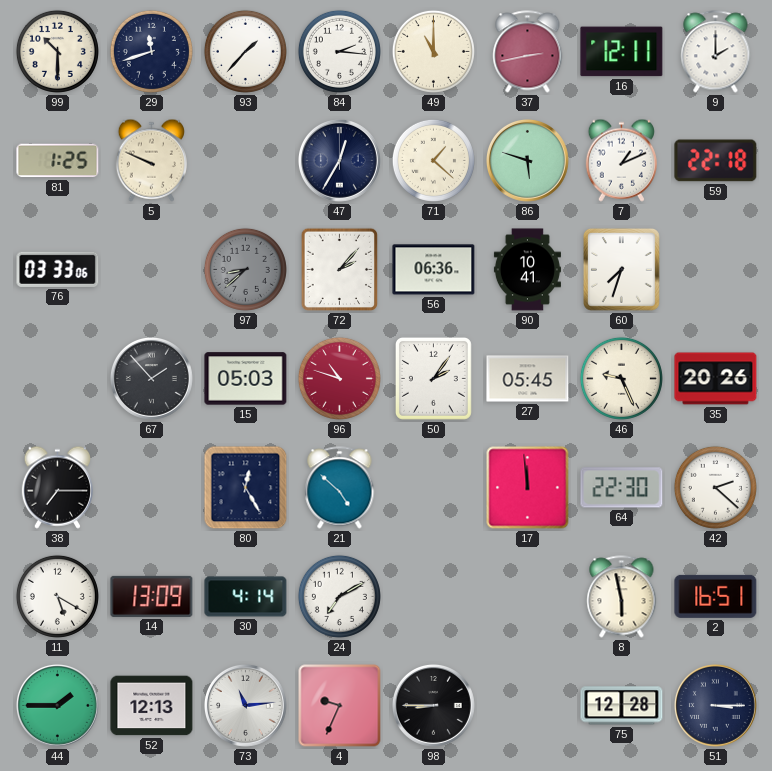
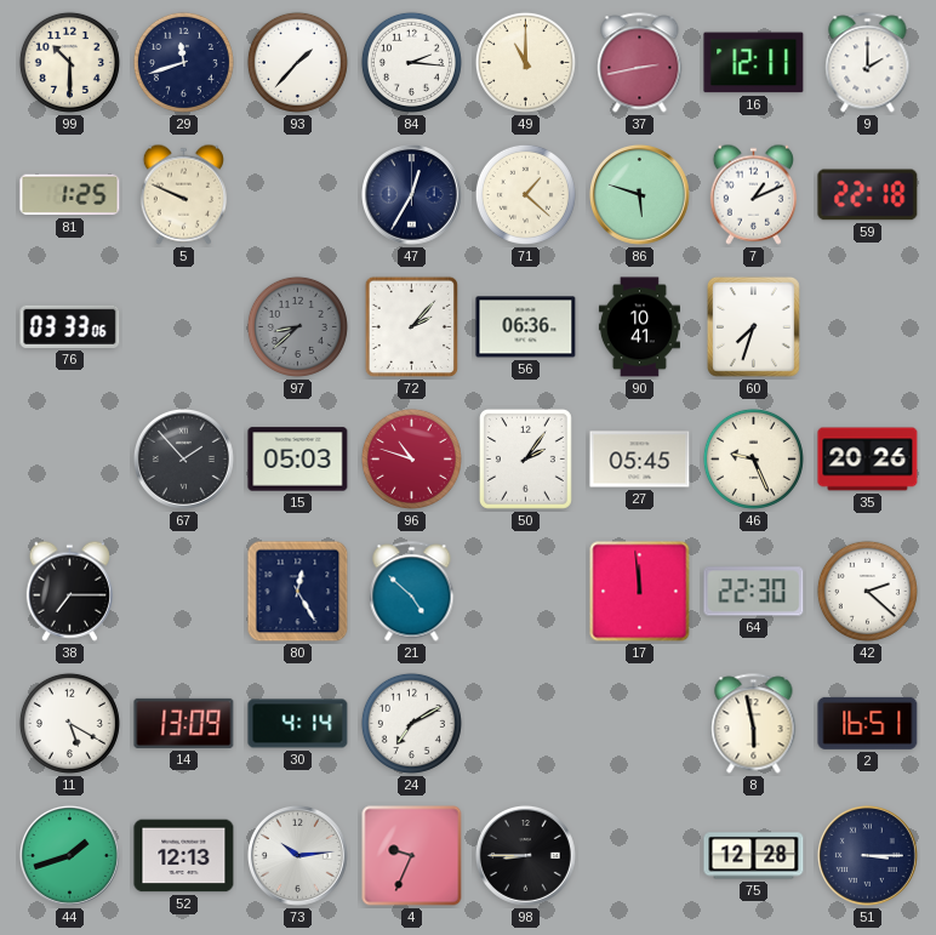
44: 1:45 -> 1:42
73: 11:14 -> 10:14
